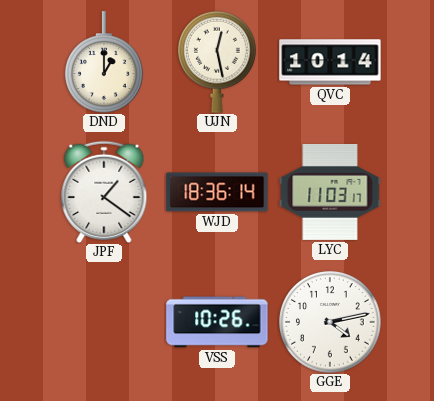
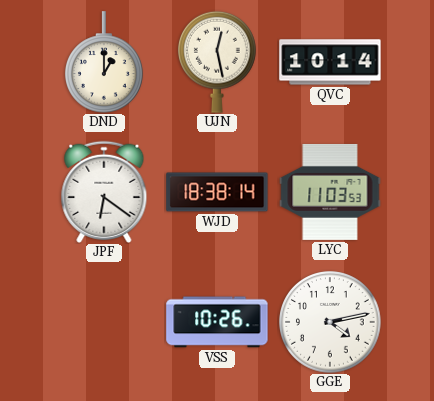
JPF: 1:21 -> 6:21
WJD: 18:36 -> 18:38
LYC: 11:03:17 -> 11:03:53
